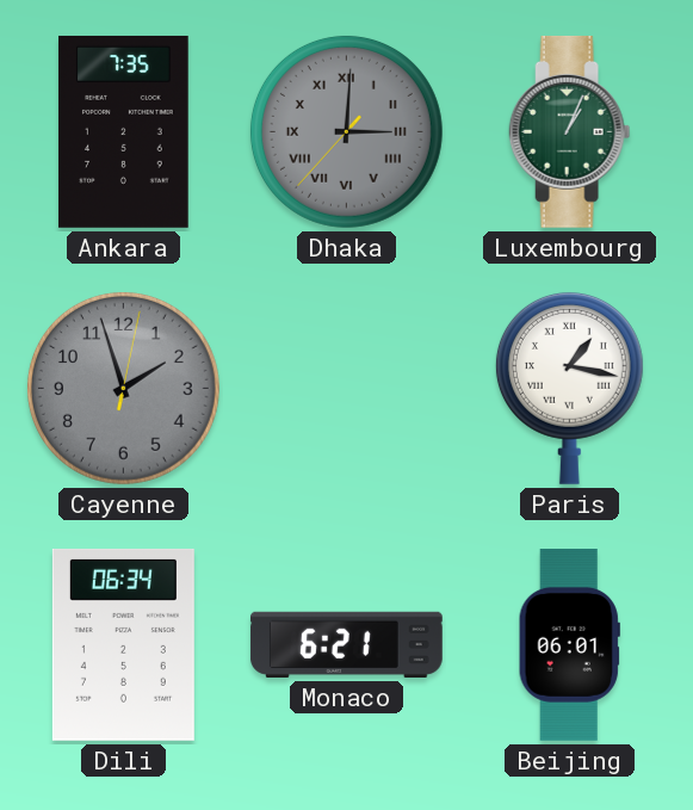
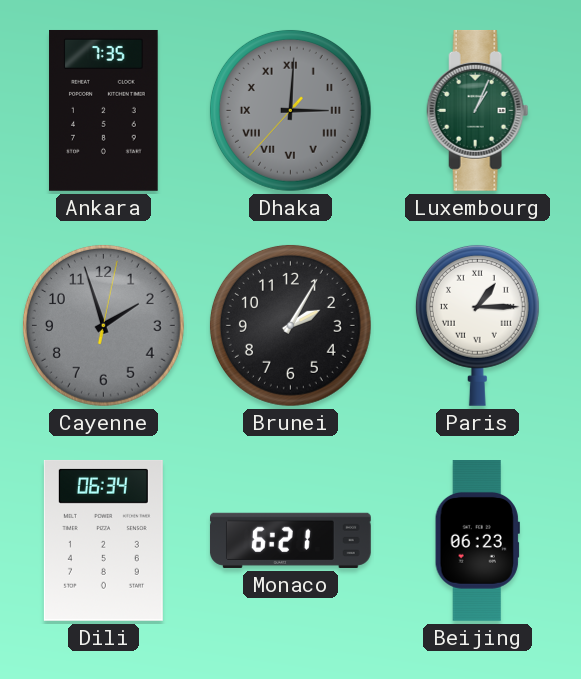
Brunei: none -> 2:05
Paris: 1:17 -> 1:15
Beijing: 06:01 -> 06:23
